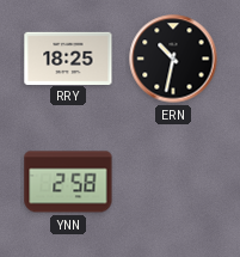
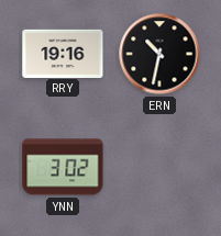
RRY: 18:25 -> 19:16
YNN: 2:58 -> 3:02
